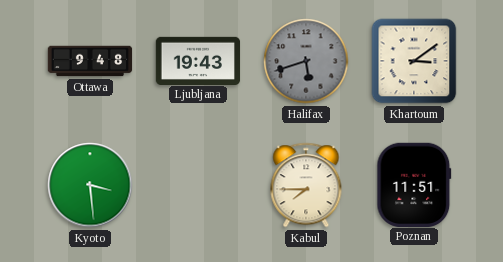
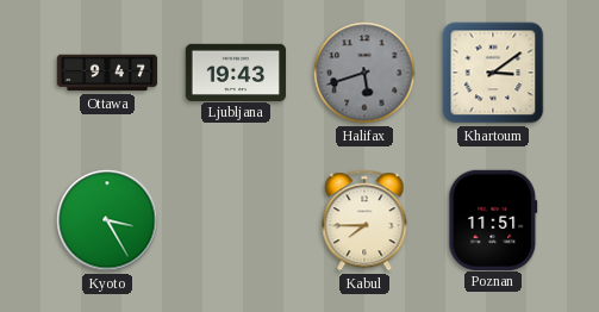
Ottawa: 9:48 -> 9:47
Kyoto: 3:29 -> 3:25
